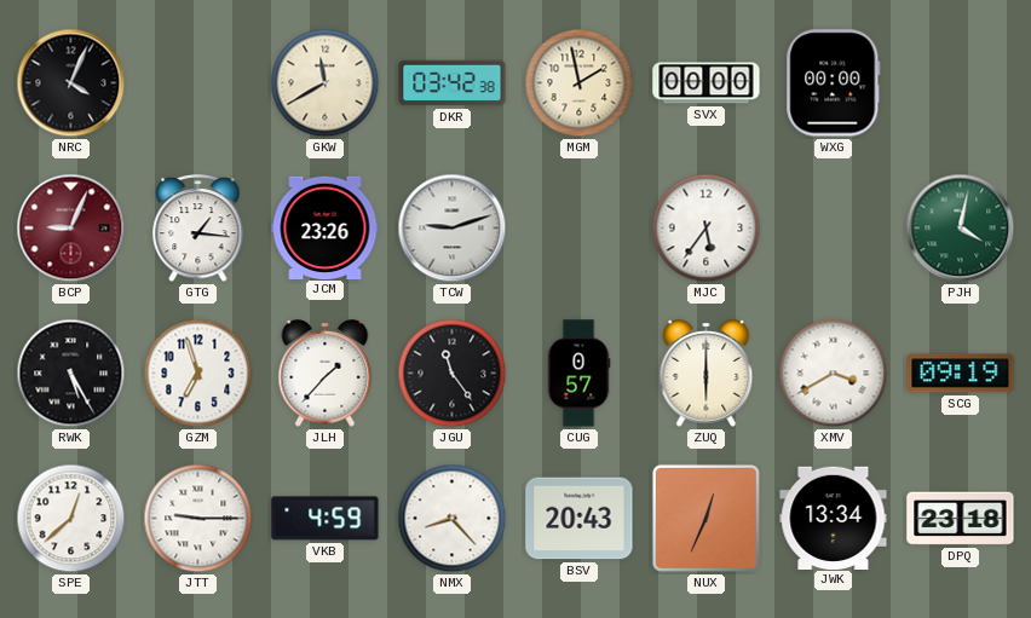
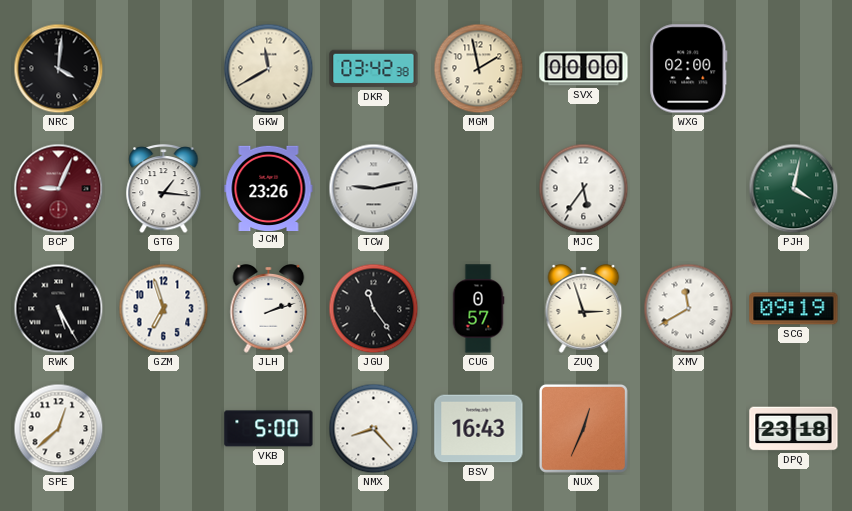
NRC: 4:04 -> 4:01
WXG: 00:00 -> 02:00
TCW: 9:12 -> 9:13
JLH: 1:37 -> 2:12
ZUQ: 6:00 -> 2:57
XMV: 3:40 -> 11:40
JTT: 9:15 -> none
VKB: 4:59 -> 5:00
BSV: 20:43 -> 16:43
JWK: 13:34 -> none
